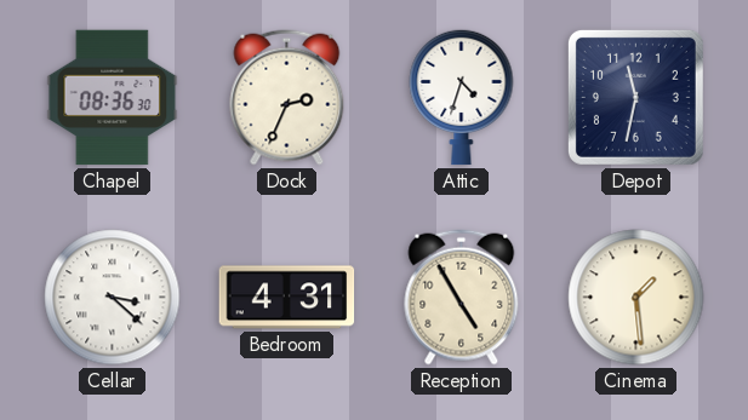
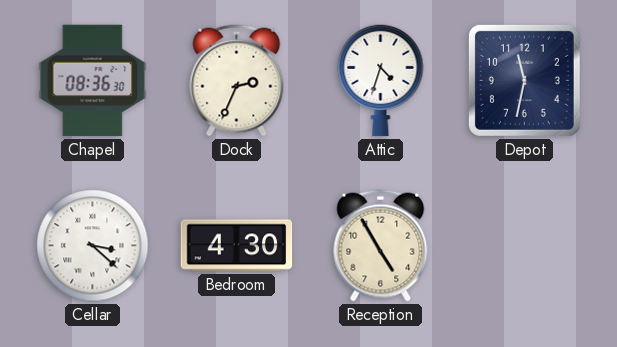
Bedroom: 4:31 -> 4:30
Cinema: 1:29 -> none
